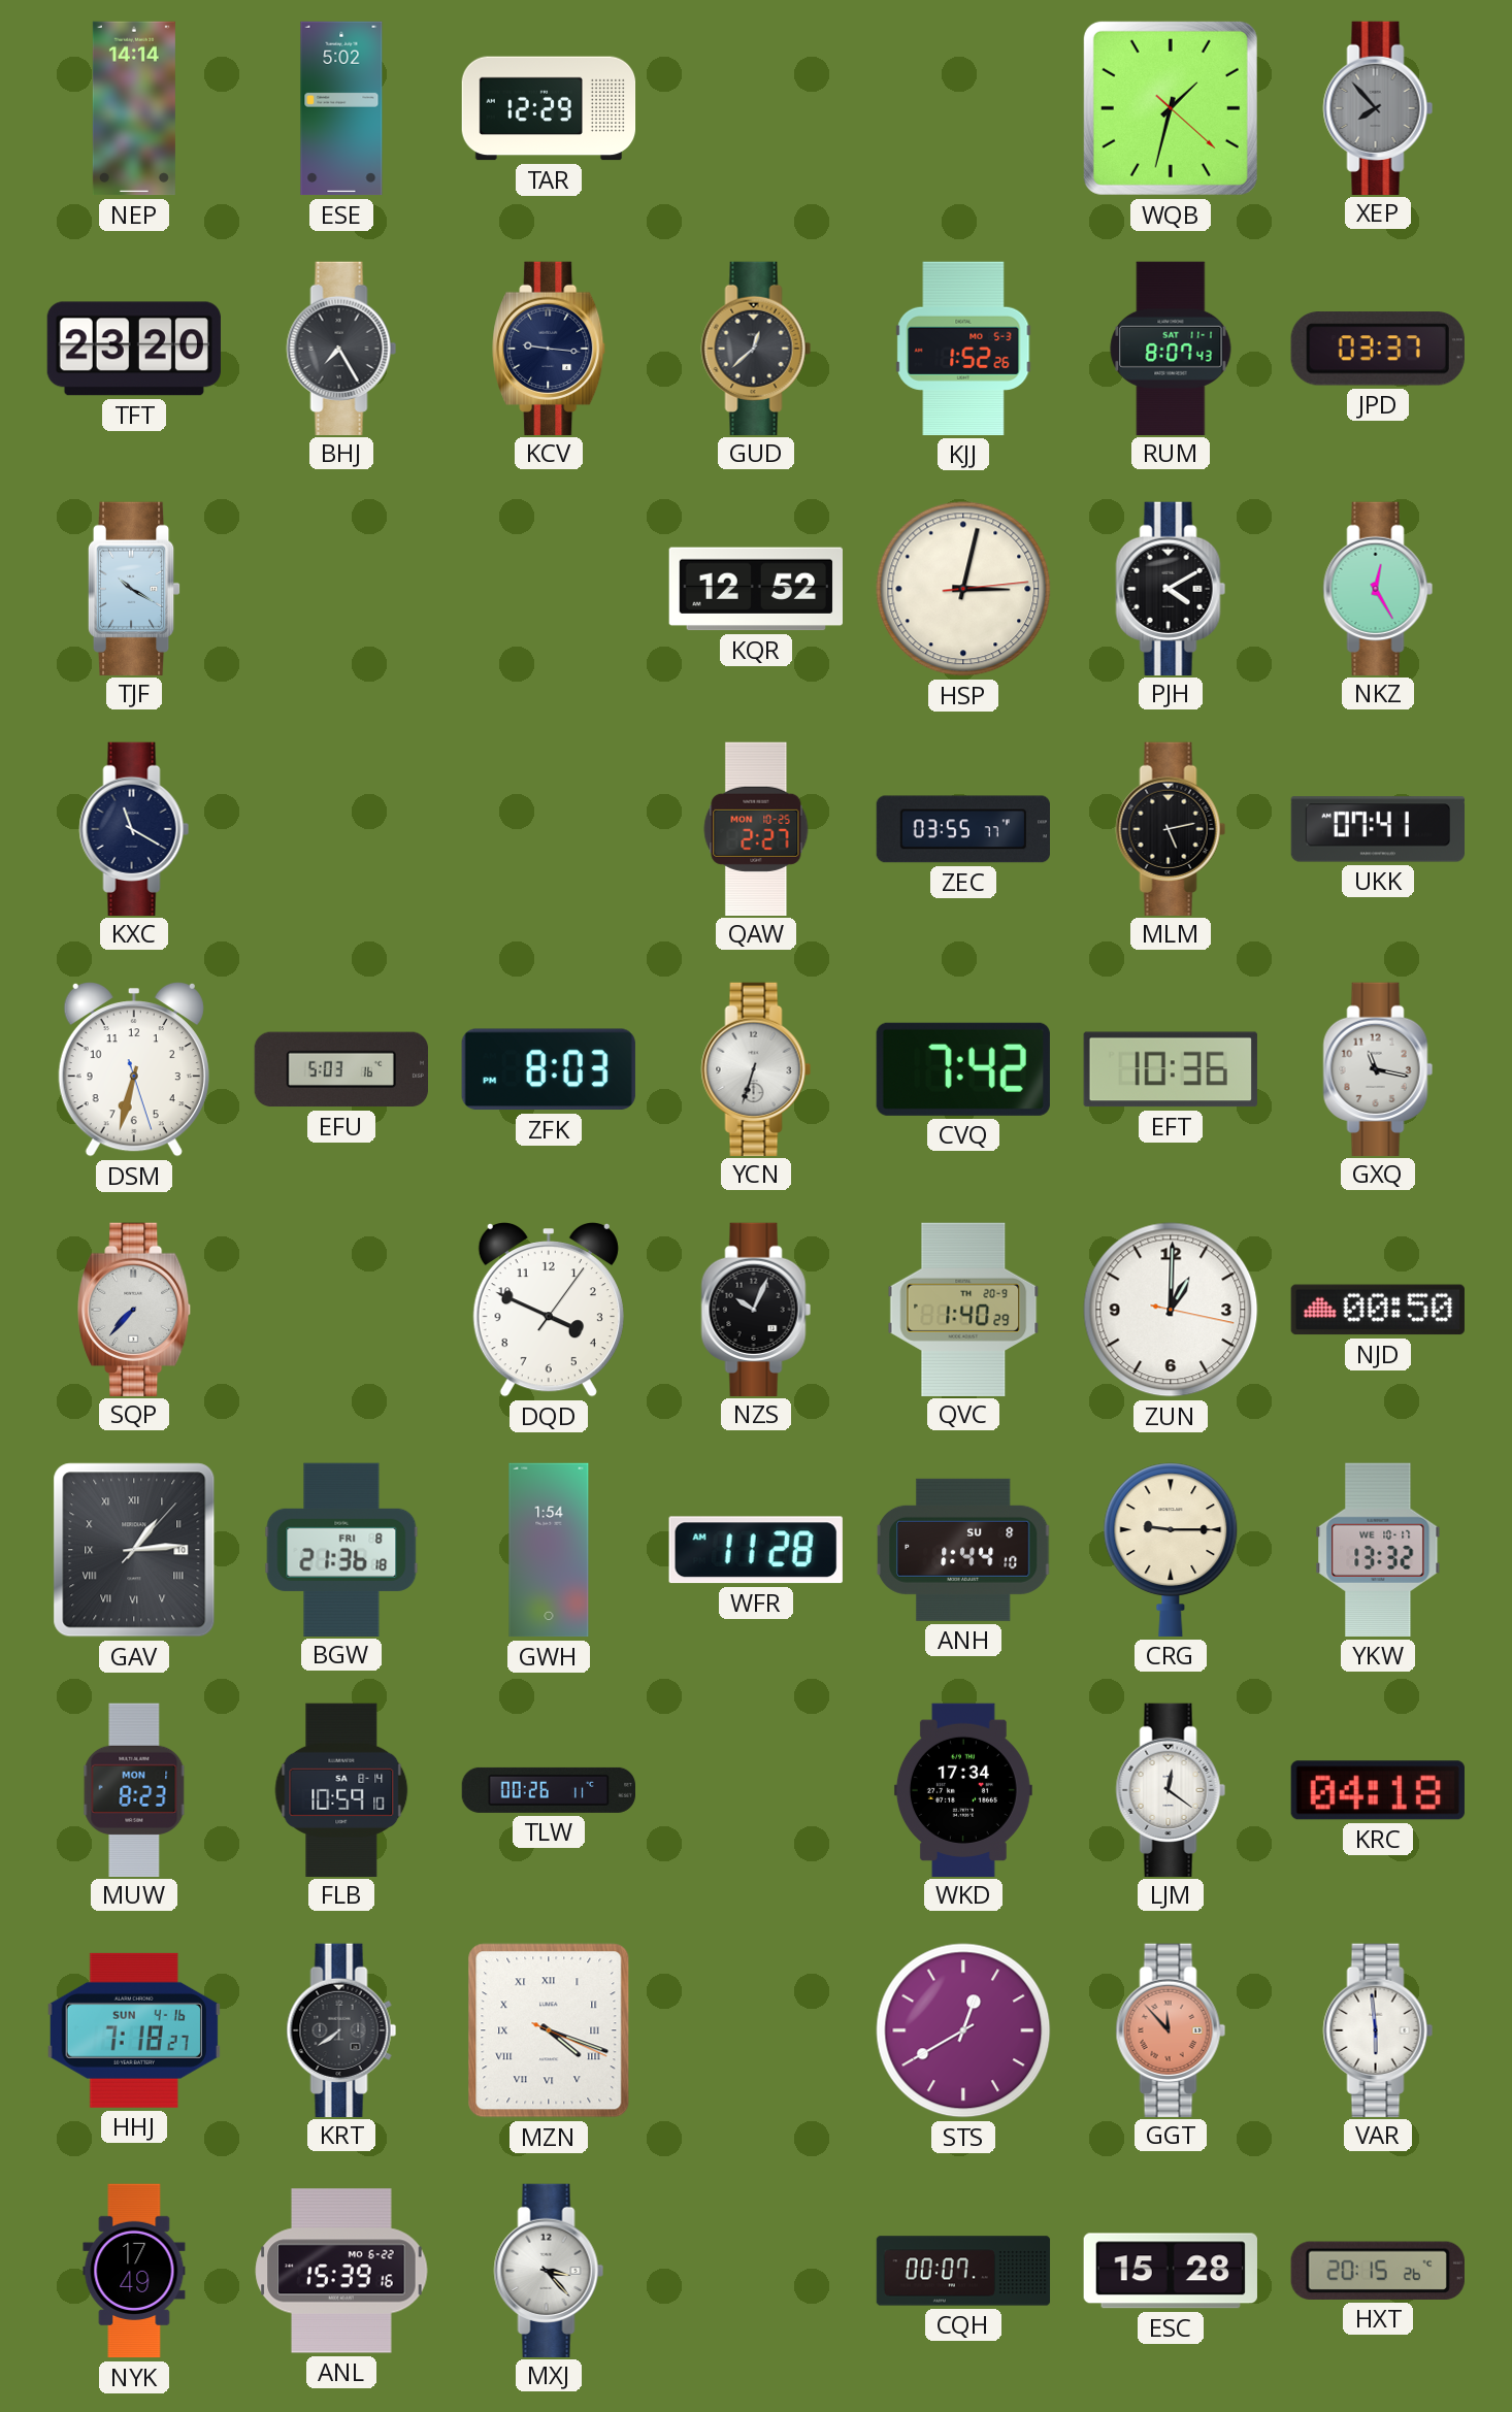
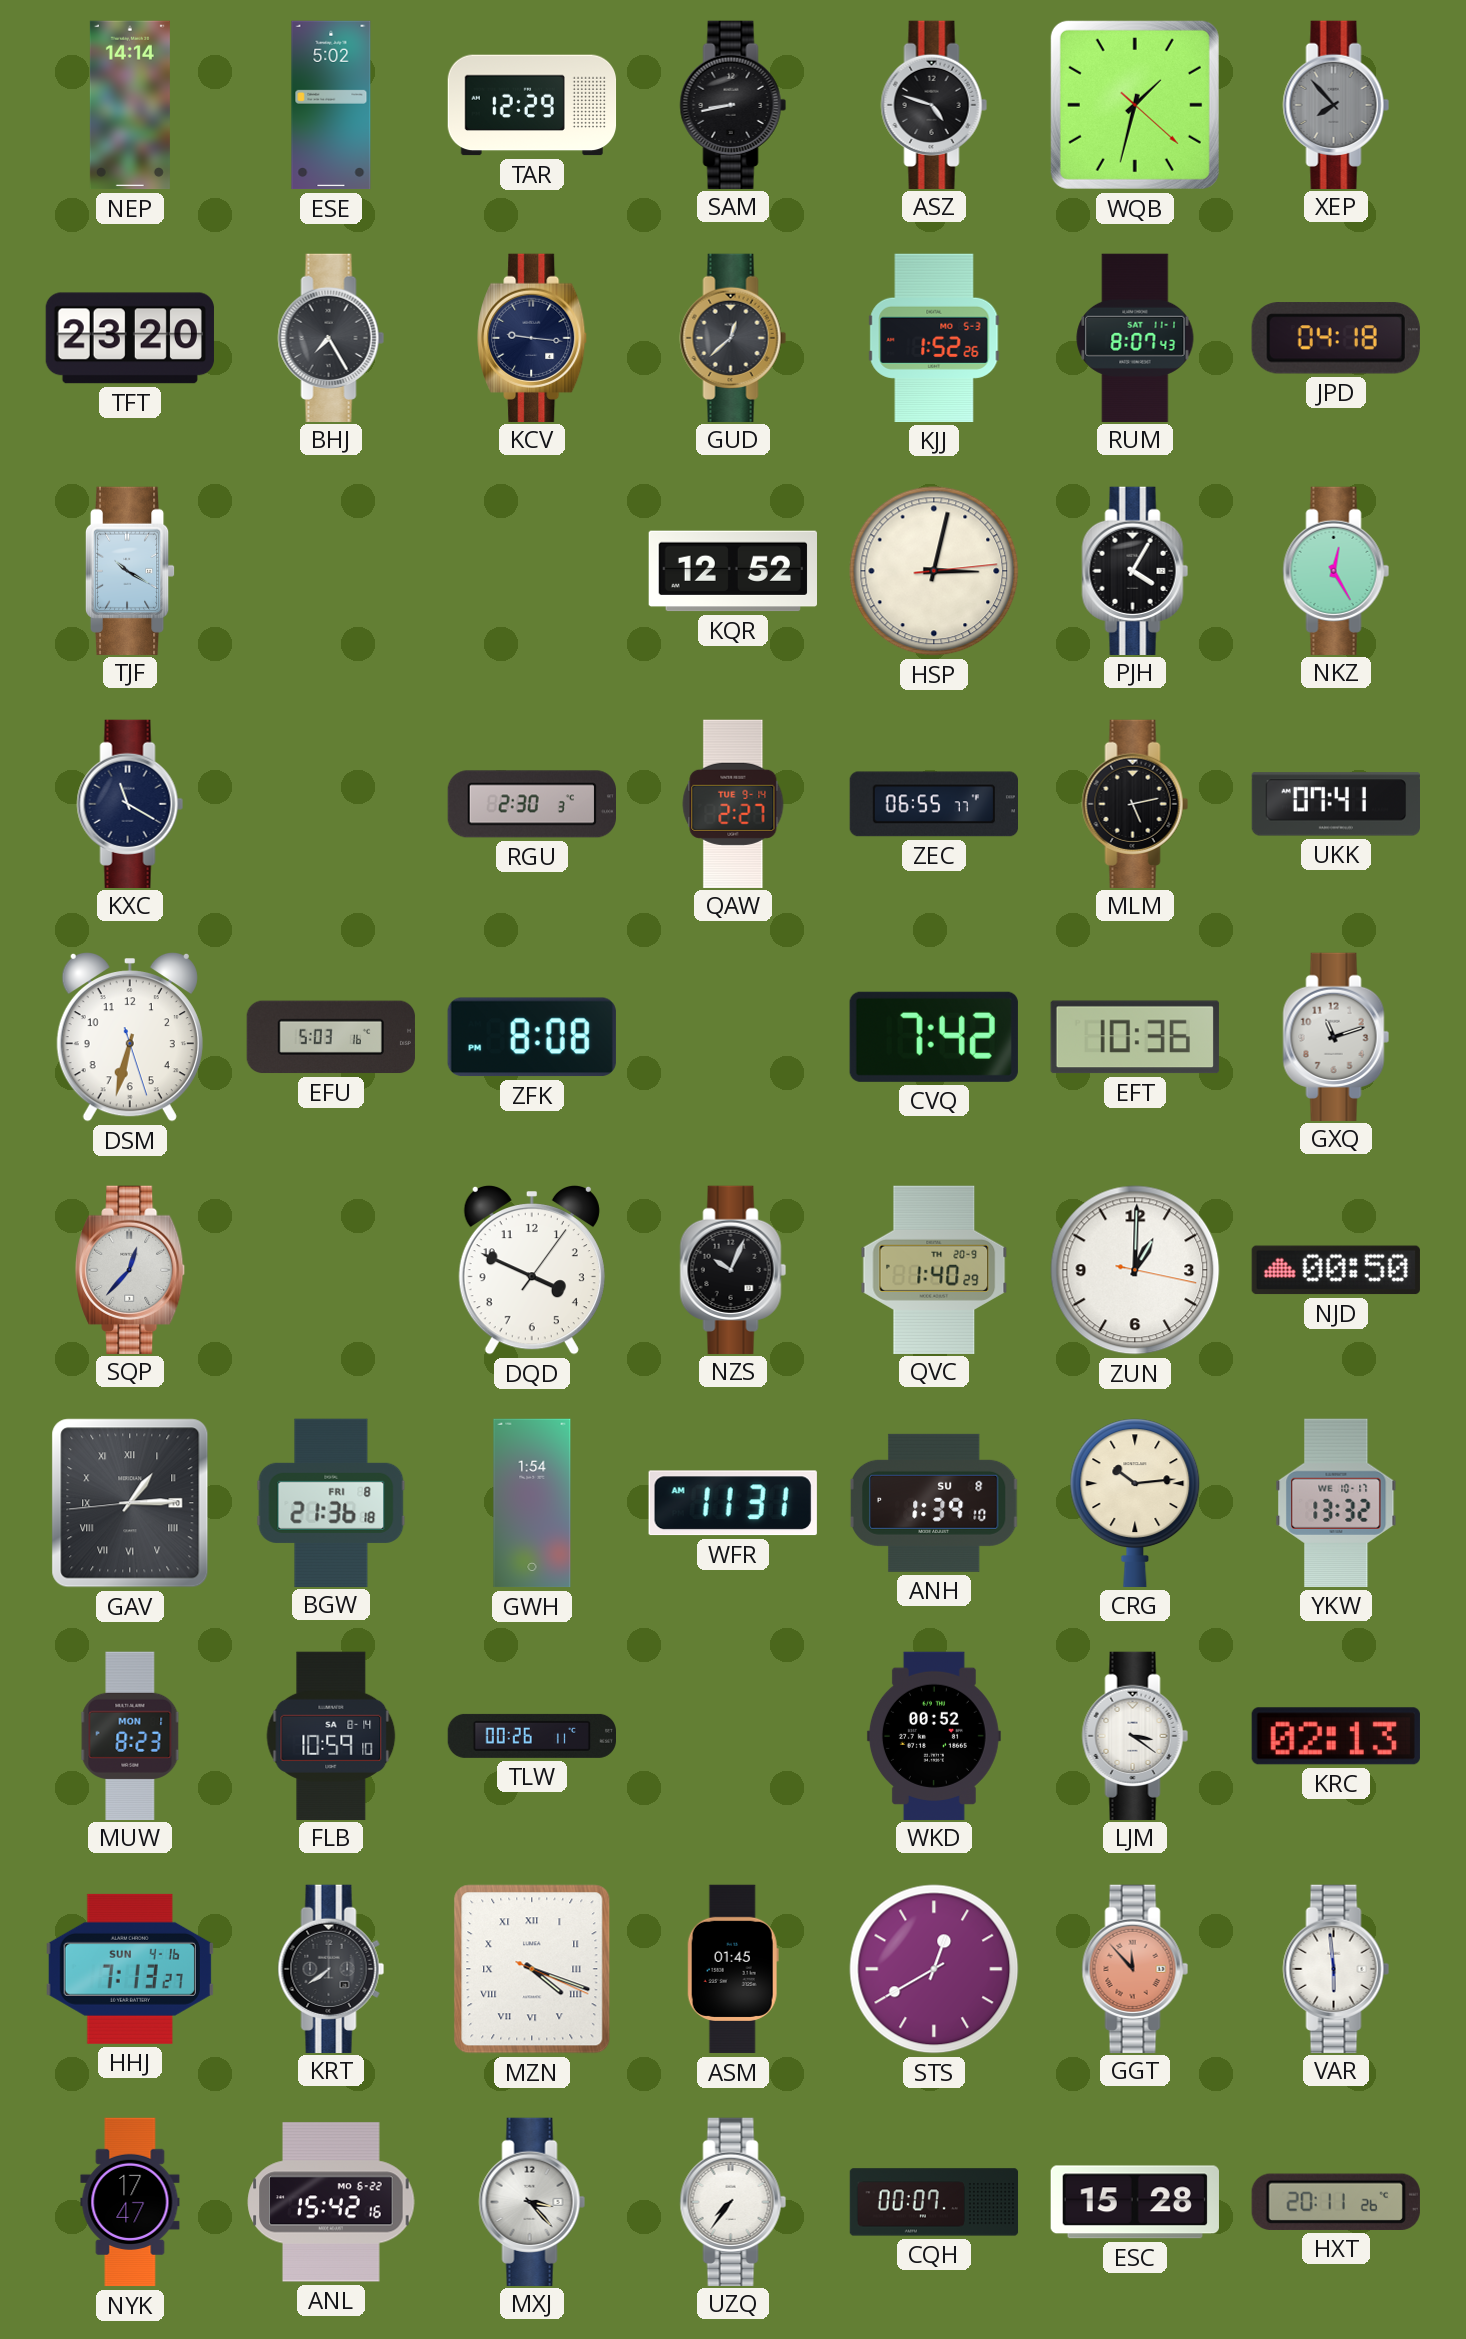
SAM: none -> 8:43
ASZ: none -> 4:48
JPD: 03:37 -> 04:18
PJH: 4:10 -> 4:05
RGU: none -> 2:30
QAW date: MON 10-25 -> TUE 9-14
ZEC: 03:55 -> 06:55
ZFK: 8:03 -> 8:08
YCN: 6:33 -> none
GXQ: 11:17 -> 11:12
SQP: 7:37 -> 12:37
GAV: 1:14:07 -> 1:14:44
WFR: 11:28 -> 11:31
ANH: 1:44 -> 1:39
CRG: 9:15 -> 10:14
WKD: 17:34 -> 00:52
LJM: 12:21 -> 3:21
KRC: 04:18 -> 02:13
HHJ: 7:18 -> 7:13
ASM: none -> 01:45
NYK: 17:49 -> 17:47
ANL: 15:39 -> 15:42
UZQ: none -> 7:36
HXT: 20:15 -> 20:11
